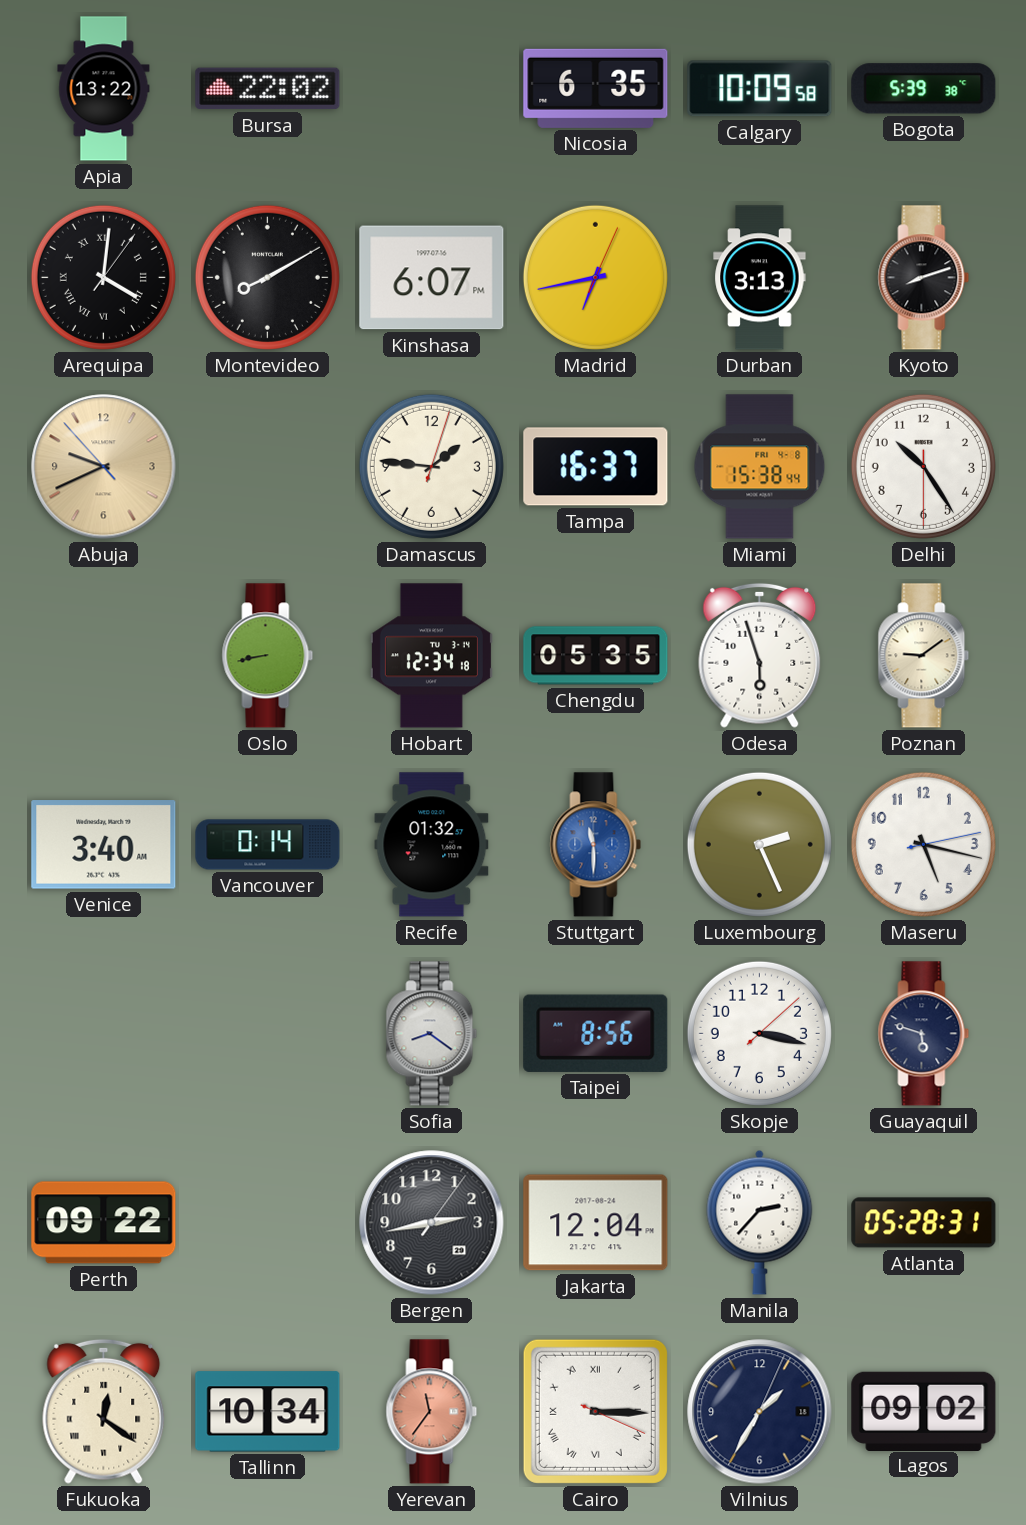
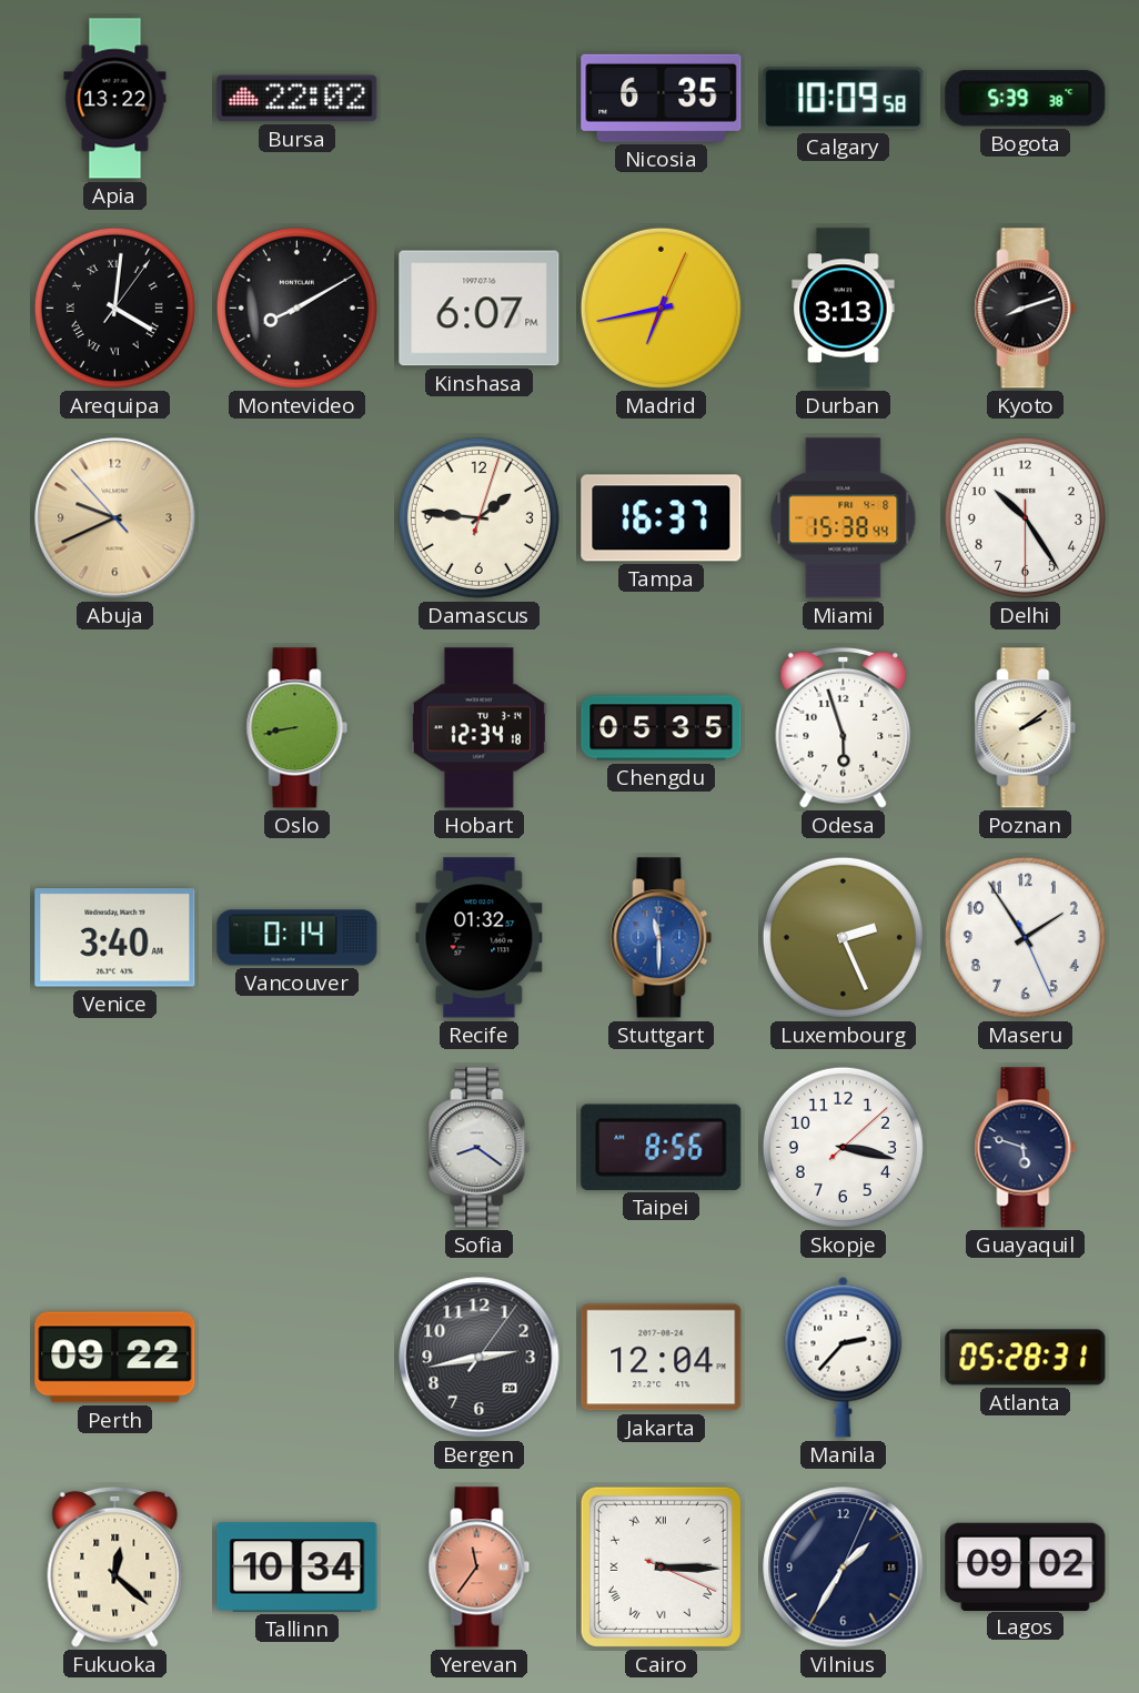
Poznan: 9:09 -> 2:09
Maseru: 5:17 -> 1:54
Fukuoka: 12:21 -> 12:22
